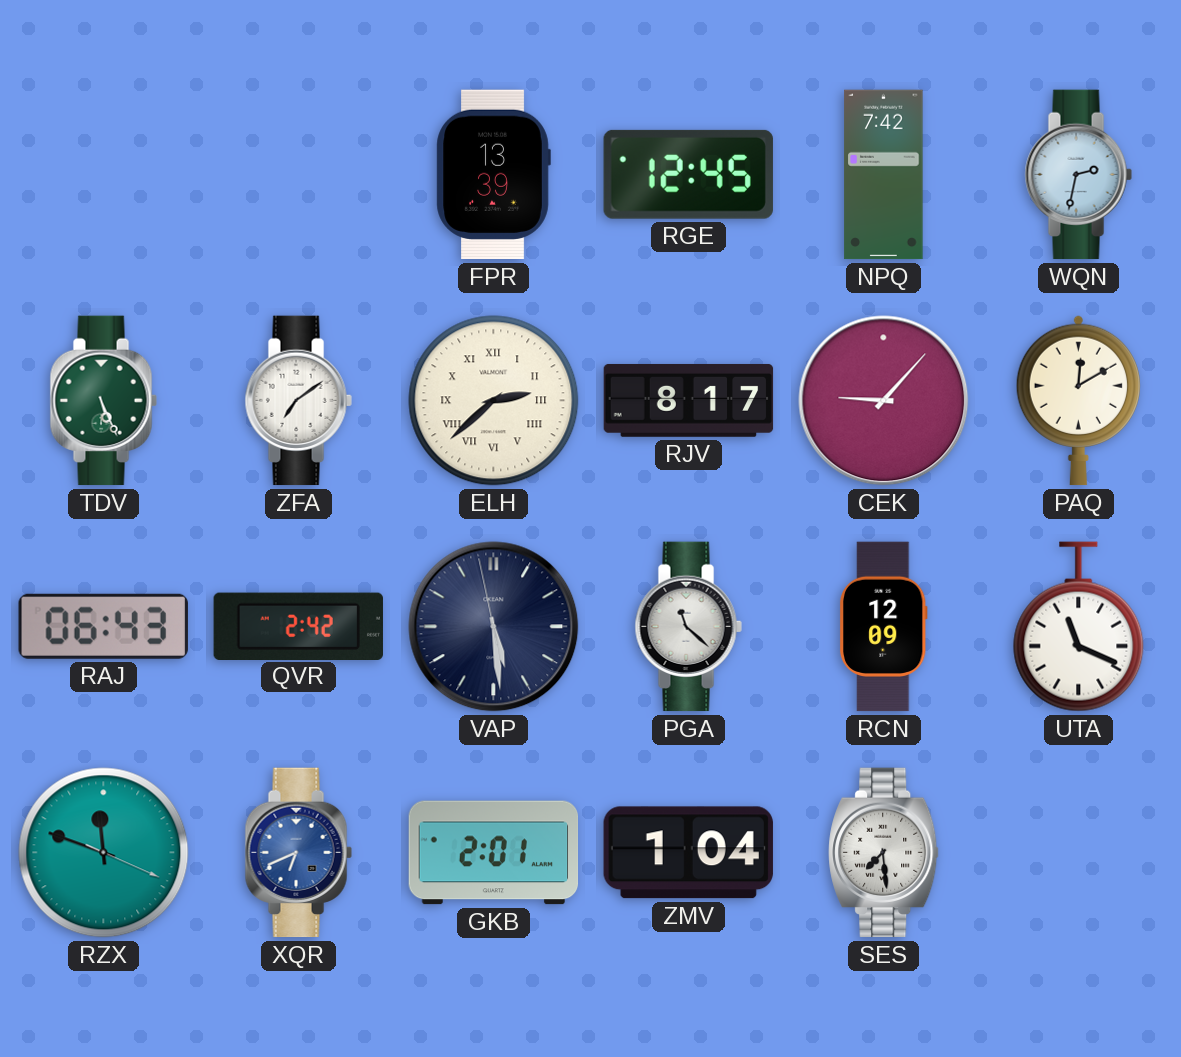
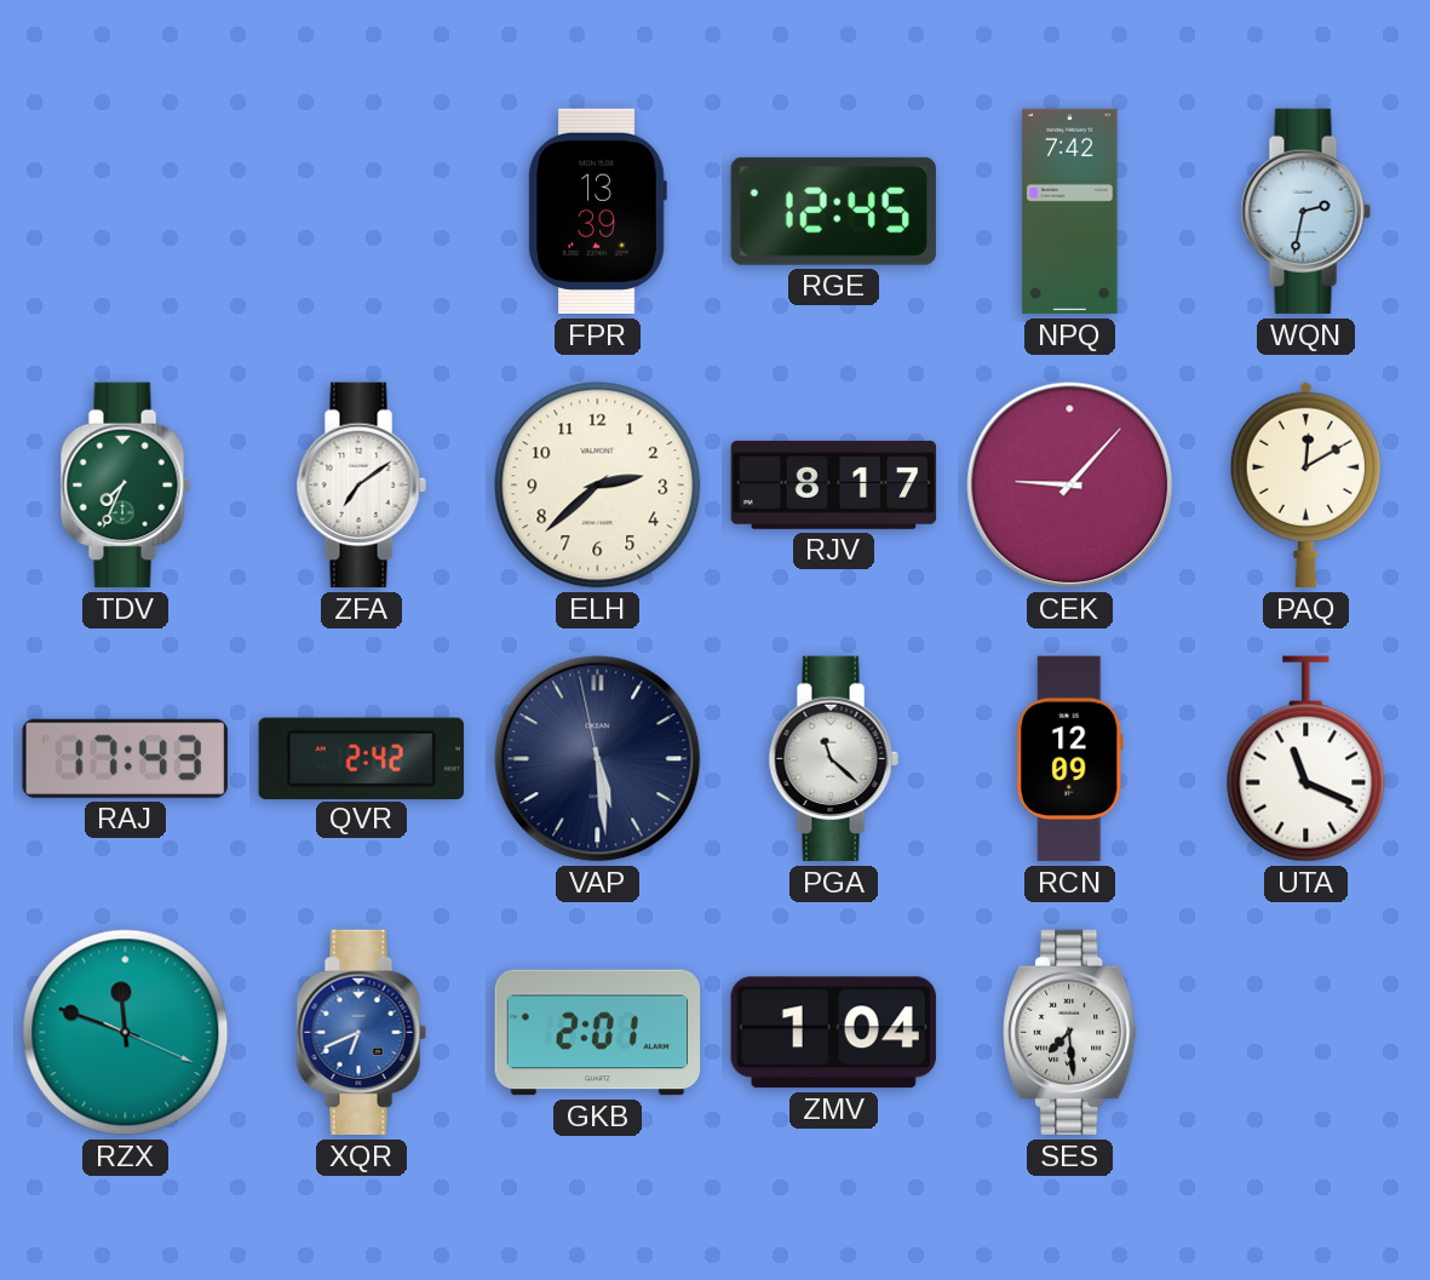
TDV: 5:26 -> 7:34
ELH numerals: Roman -> Arabic
RAJ: 06:43 -> 17:43
